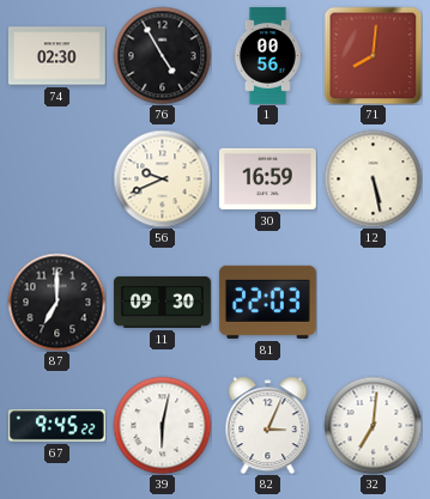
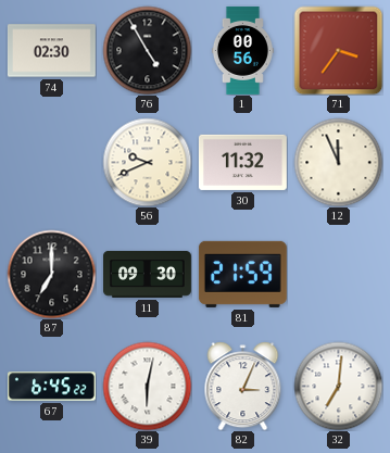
71: 8:01 -> 3:36
30: 16:59 -> 11:32
12: 5:28 -> 11:56
81: 22:03 -> 21:59
67: 9:45 -> 6:45
